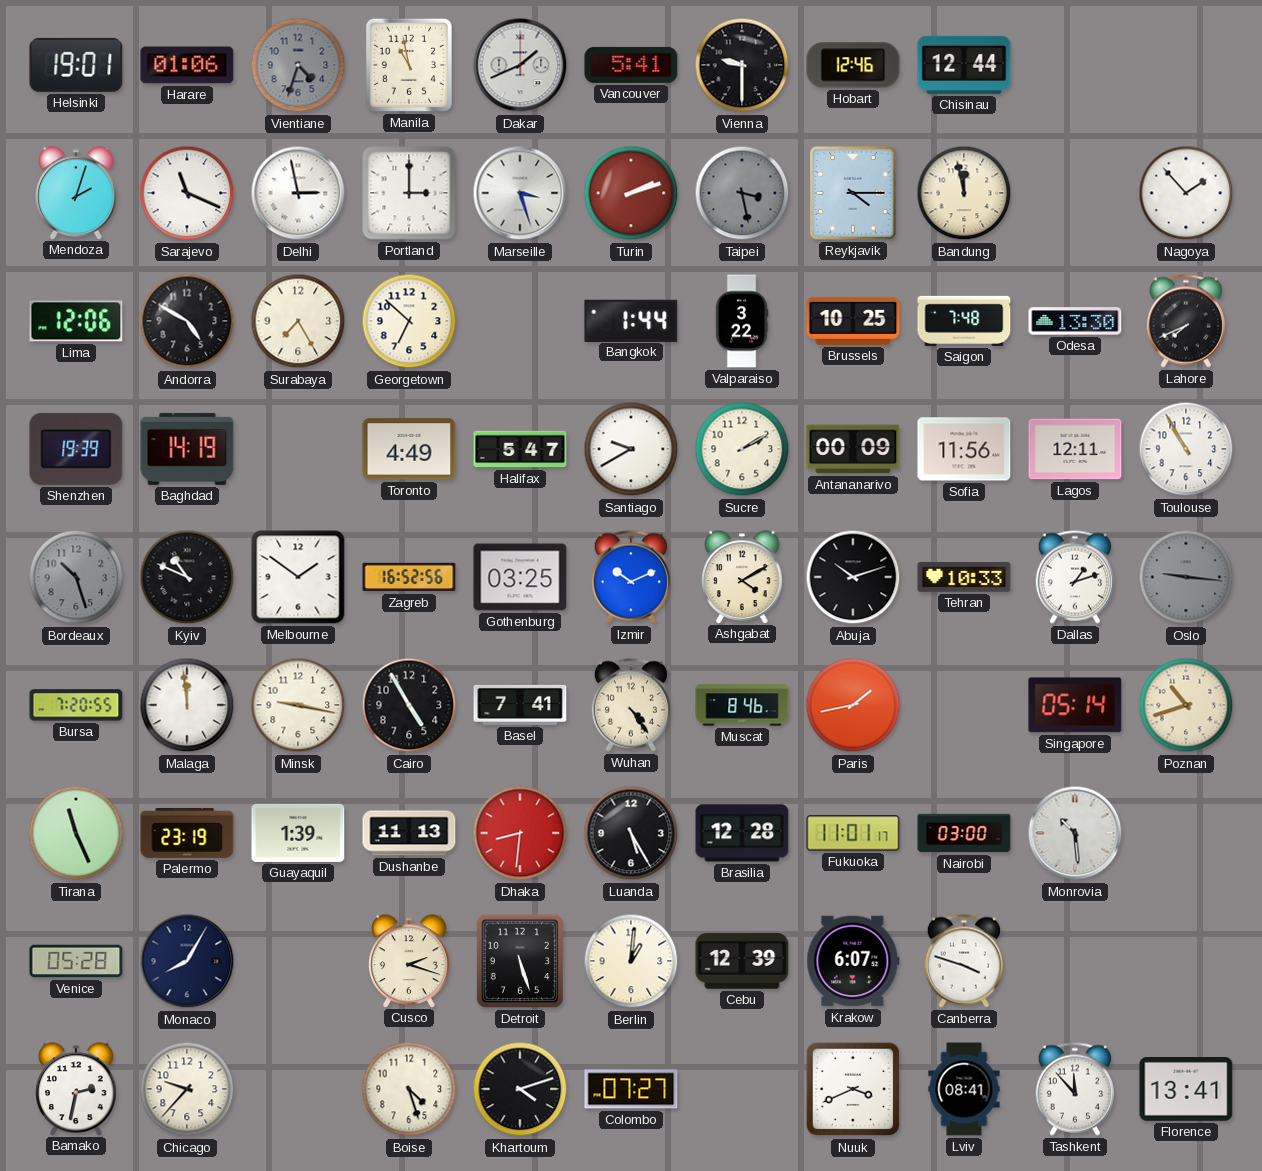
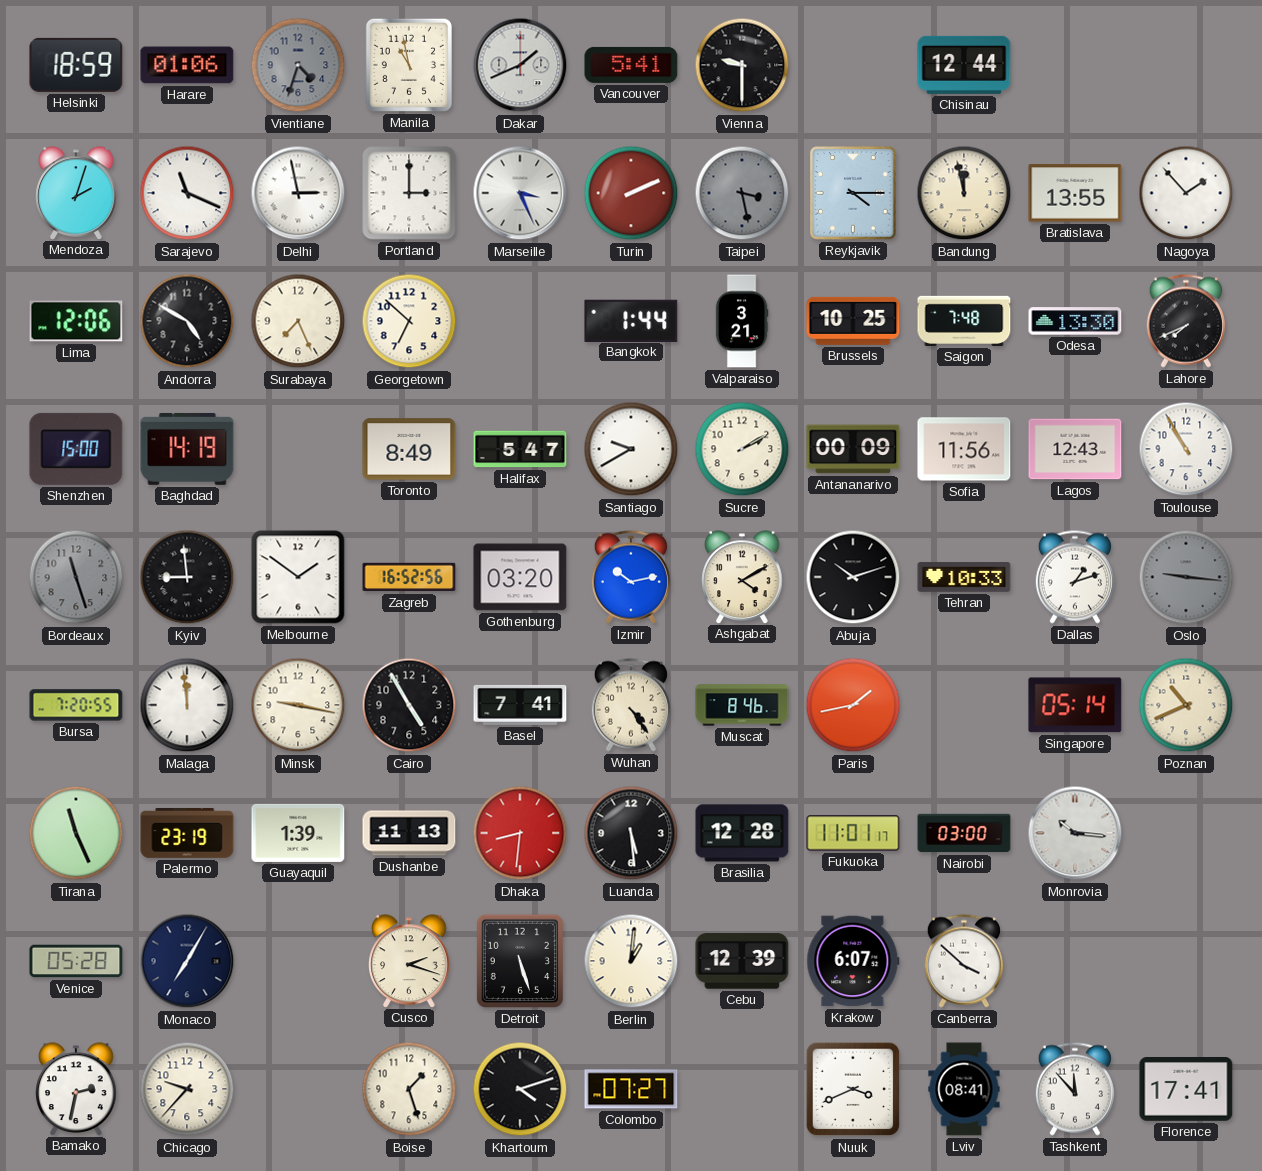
Helsinki: 19:01 -> 18:59
Hobart: 12:46 -> none
Marseille: 3:27 -> 3:26
Turin: 2:12 -> 2:11
Bratislava: none -> 13:55
Surabaya: 7:25 -> 7:26
Valparaiso: 3:22 -> 3:21
Shenzhen: 19:39 -> 15:00
Toronto: 4:49 -> 8:49
Lagos: 12:11 -> 12:43
Bordeaux: 10:27 -> 11:27
Kyiv: 10:49 -> 8:59
Gothenburg: 03:25 -> 03:20
Izmir: 10:11 -> 10:13
Poznan: 10:42 -> 10:41
Luanda: 5:25 -> 5:29
Monrovia: 10:29 -> 10:16
Monaco: 8:05 -> 7:05
Canberra: 3:48 -> 3:52
Boise: 4:27 -> 1:27
Florence: 13:41 -> 17:41
